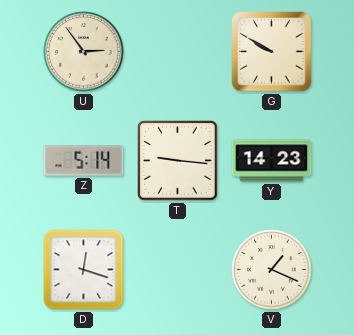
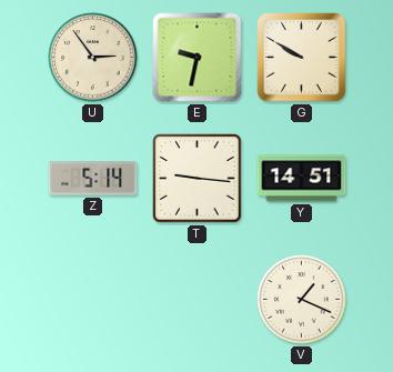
E: none -> 9:32
Y: 14:23 -> 14:51
D: 12:18 -> none
